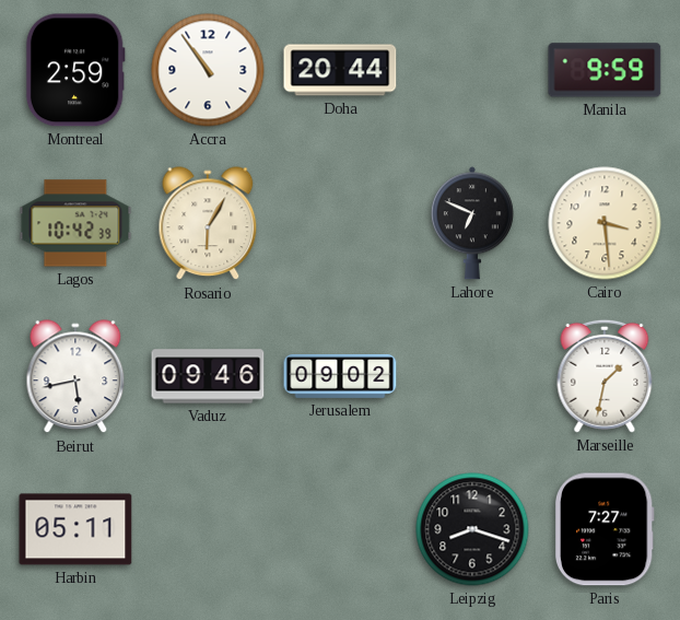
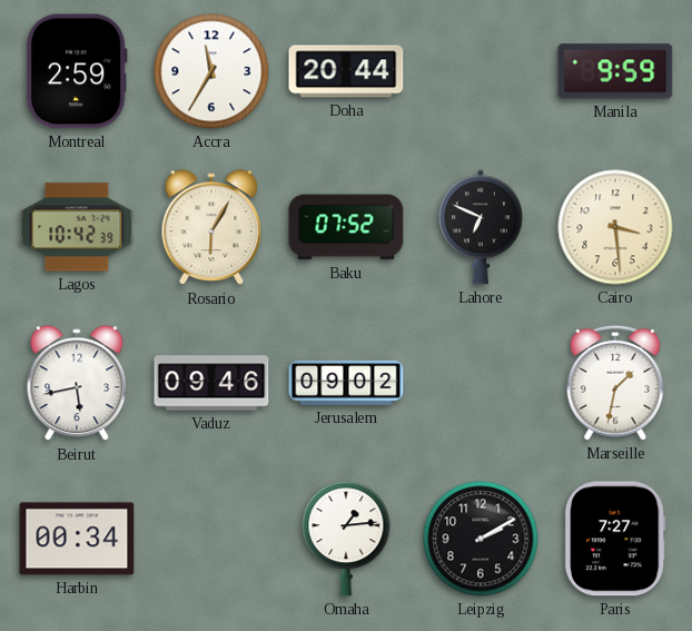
Accra: 10:54 -> 11:35
Baku: none -> 07:52
Harbin: 05:11 -> 00:34
Omaha: none -> 1:14
Leipzig: 8:18 -> 2:10
